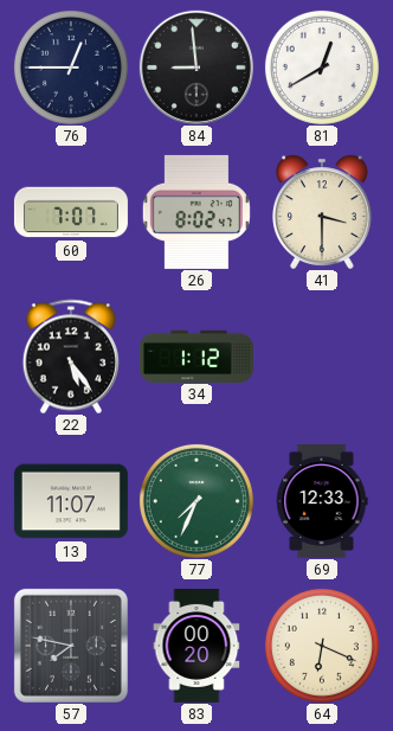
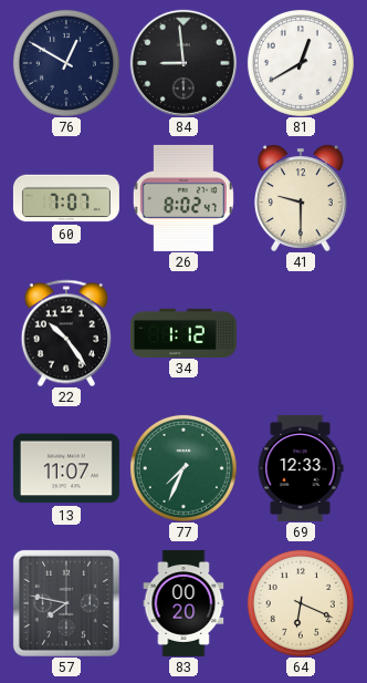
76: 12:45 -> 12:50
41: 3:30 -> 9:30
22: 5:24 -> 10:24
